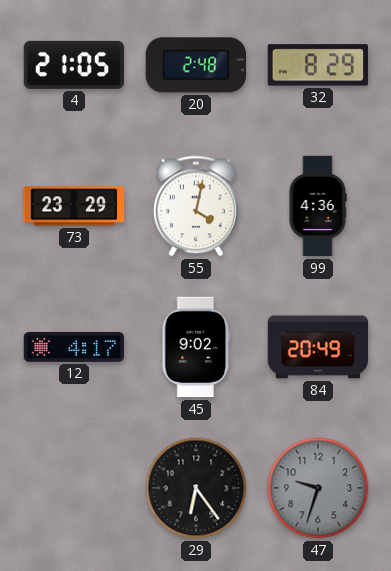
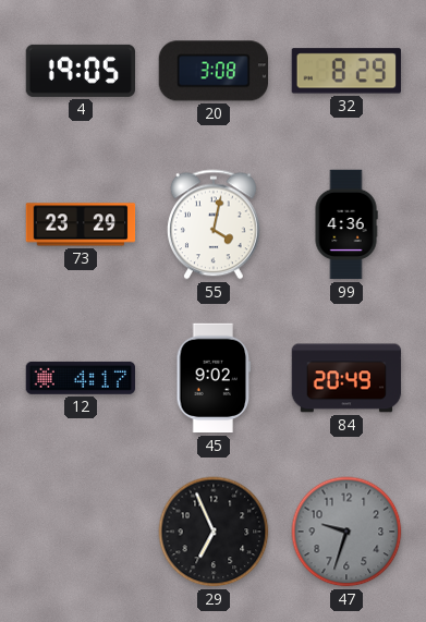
4: 21:05 -> 19:05
20: 2:48 -> 3:08
29: 6:24 -> 6:56
